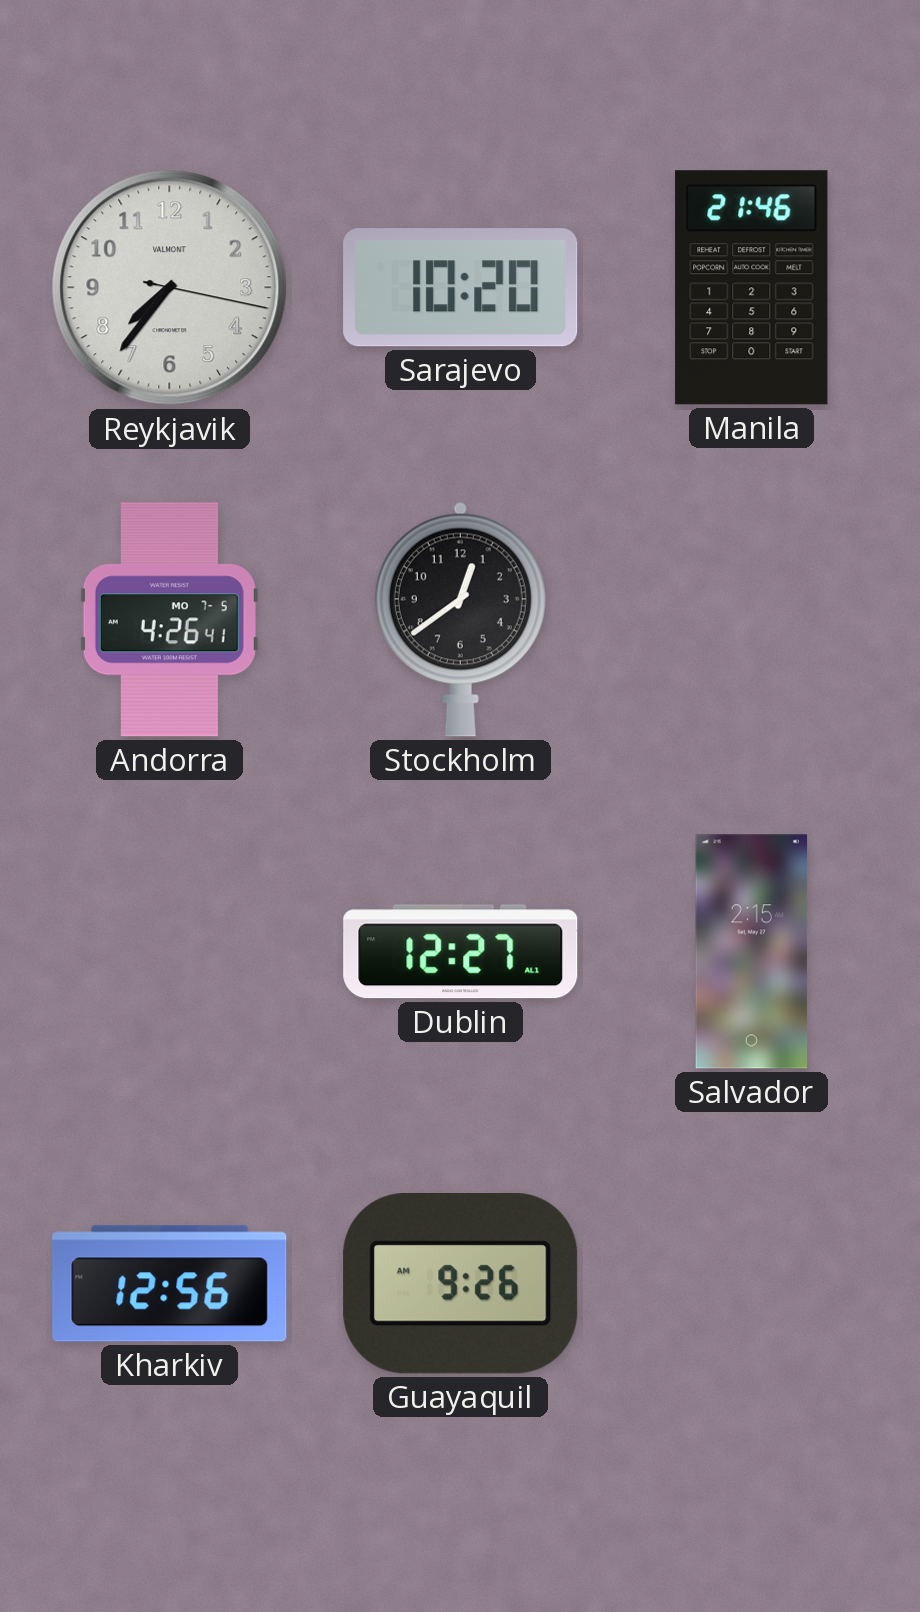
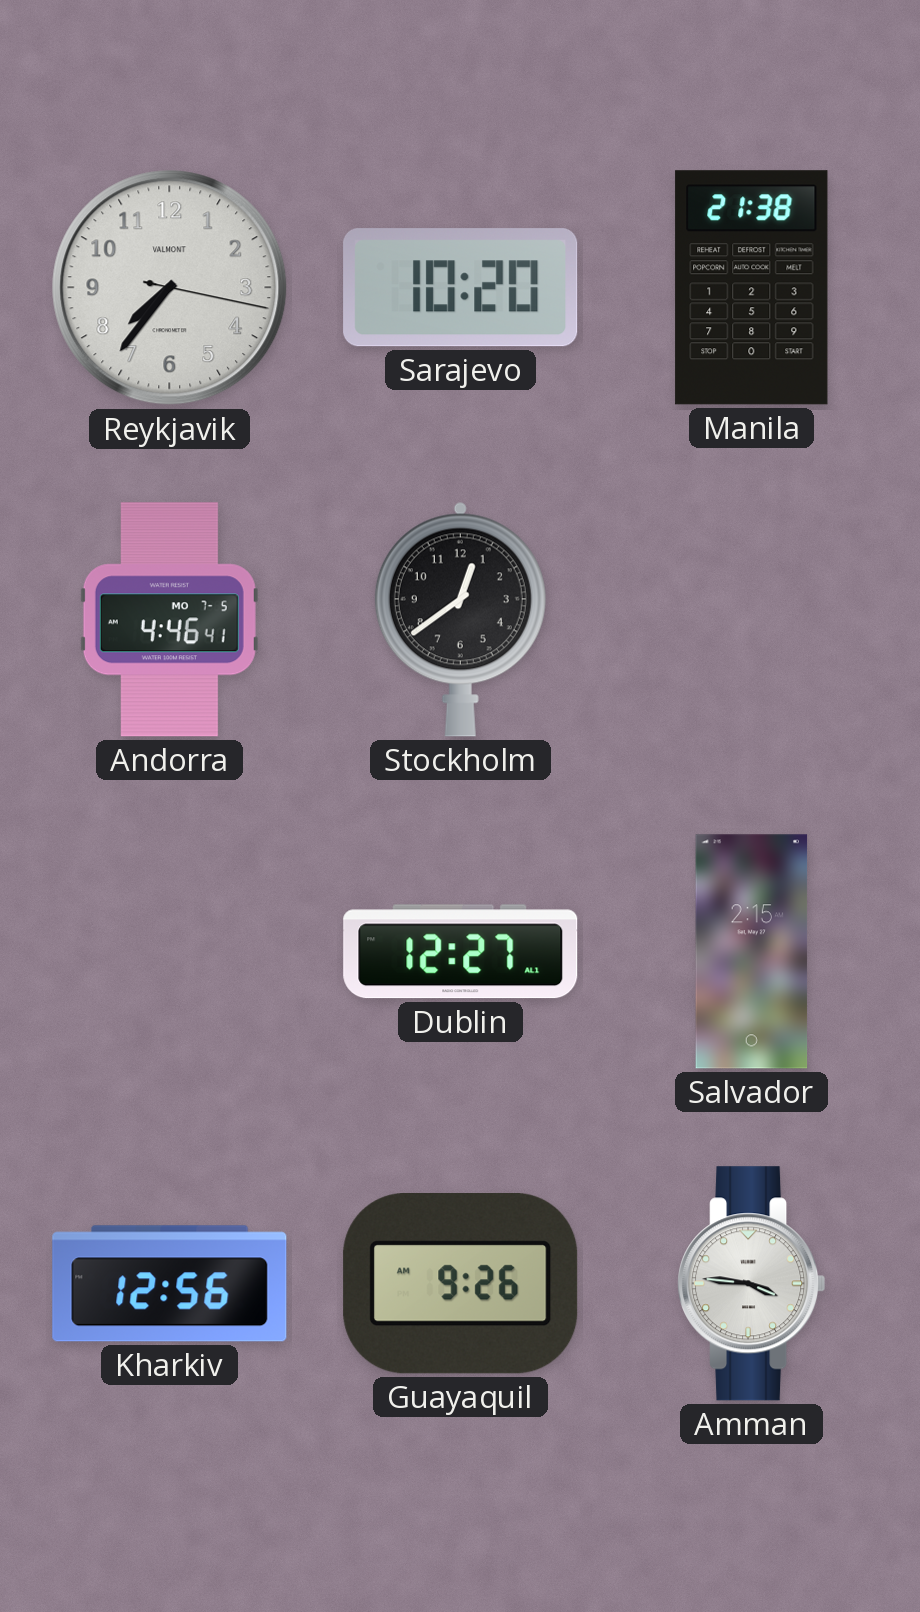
Manila: 21:46 -> 21:38
Andorra: 4:26 -> 4:46
Amman: none -> 3:46
